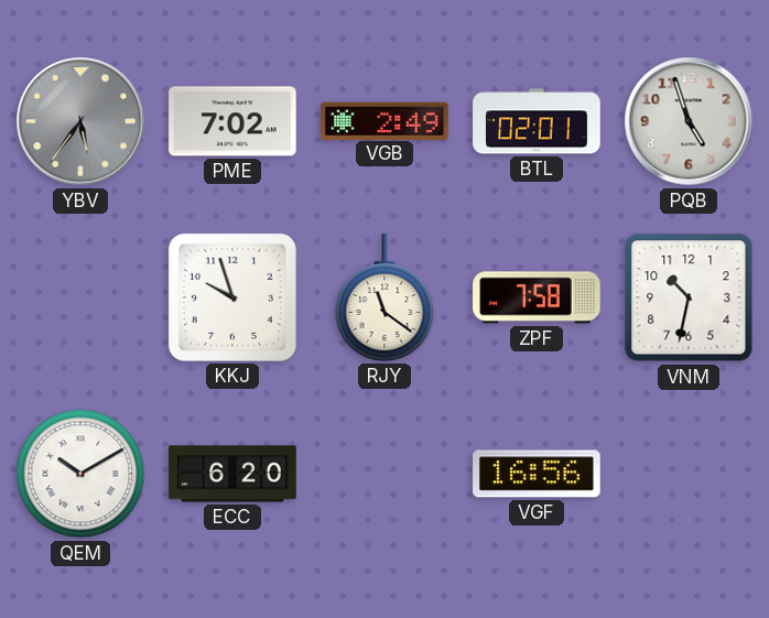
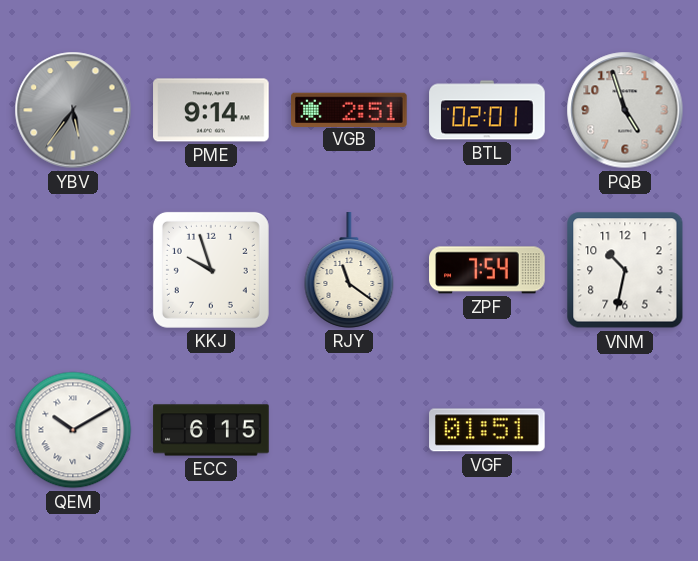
PME: 7:02 -> 9:14
VGB: 2:49 -> 2:51
ZPF: 7:58 -> 7:54
ECC: 6:20 -> 6:15
VGF: 16:56 -> 01:51
